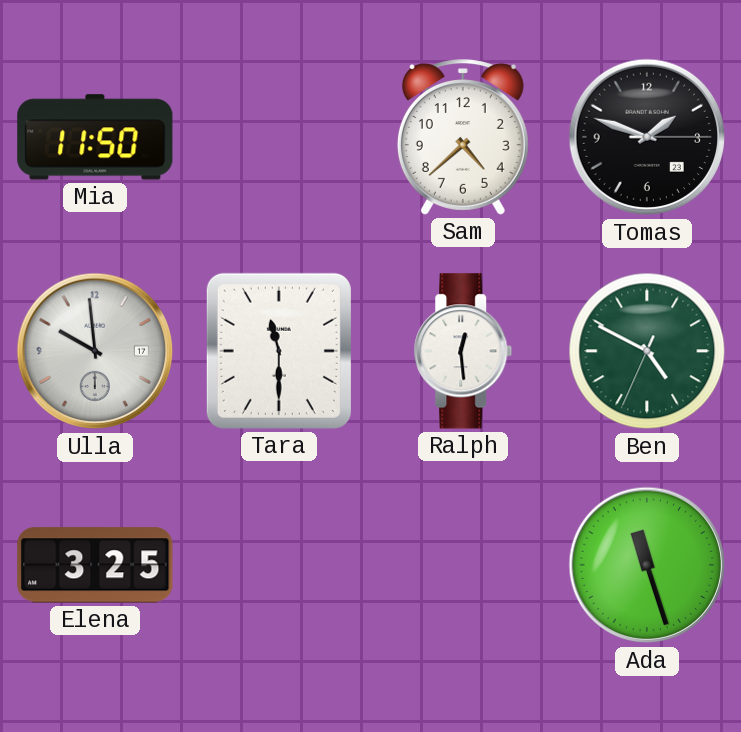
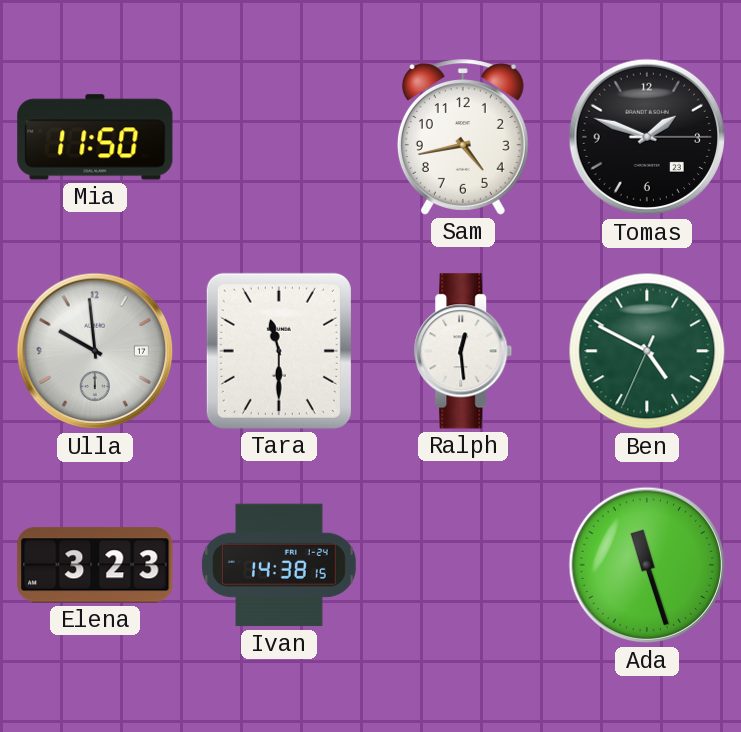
Sam: 4:38 -> 4:43
Elena: 3:25 -> 3:23
Ivan: none -> 14:38
